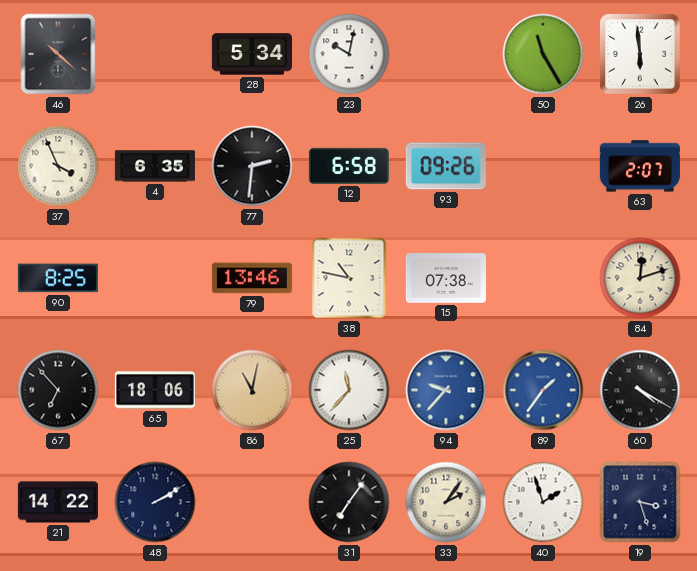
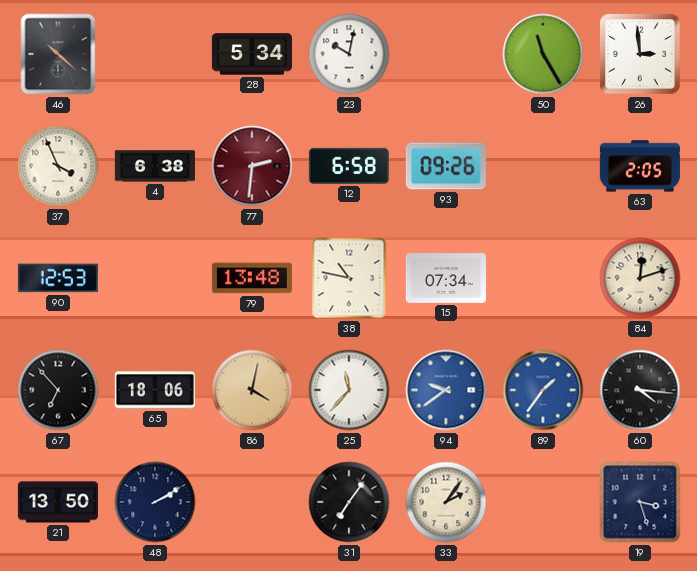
26: 5:59 -> 2:59
4: 6:35 -> 6:38
77 dial: black -> burgundy
63: 2:07 -> 2:05
90: 8:25 -> 12:53
79: 13:46 -> 13:48
15: 07:38 -> 07:34
86: 11:02 -> 4:02
94: 9:37 -> 9:39
60: 4:20 -> 4:16
21: 14:22 -> 13:50
40: 1:57 -> none
